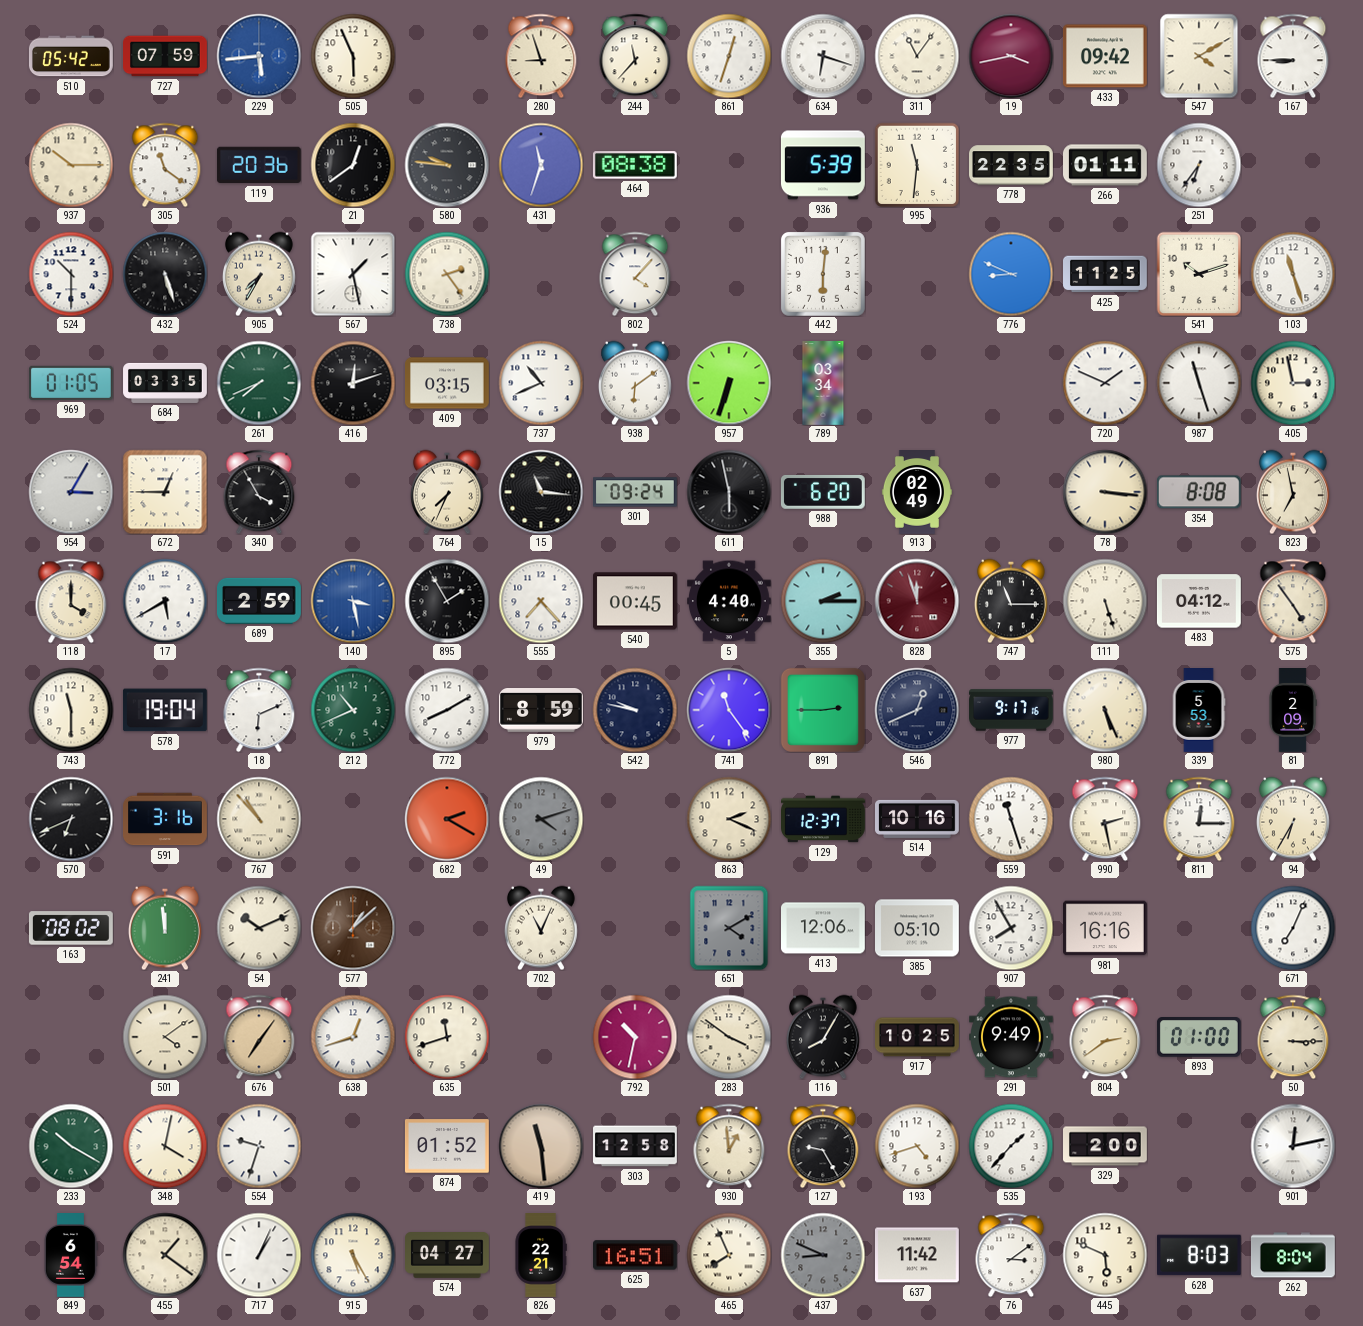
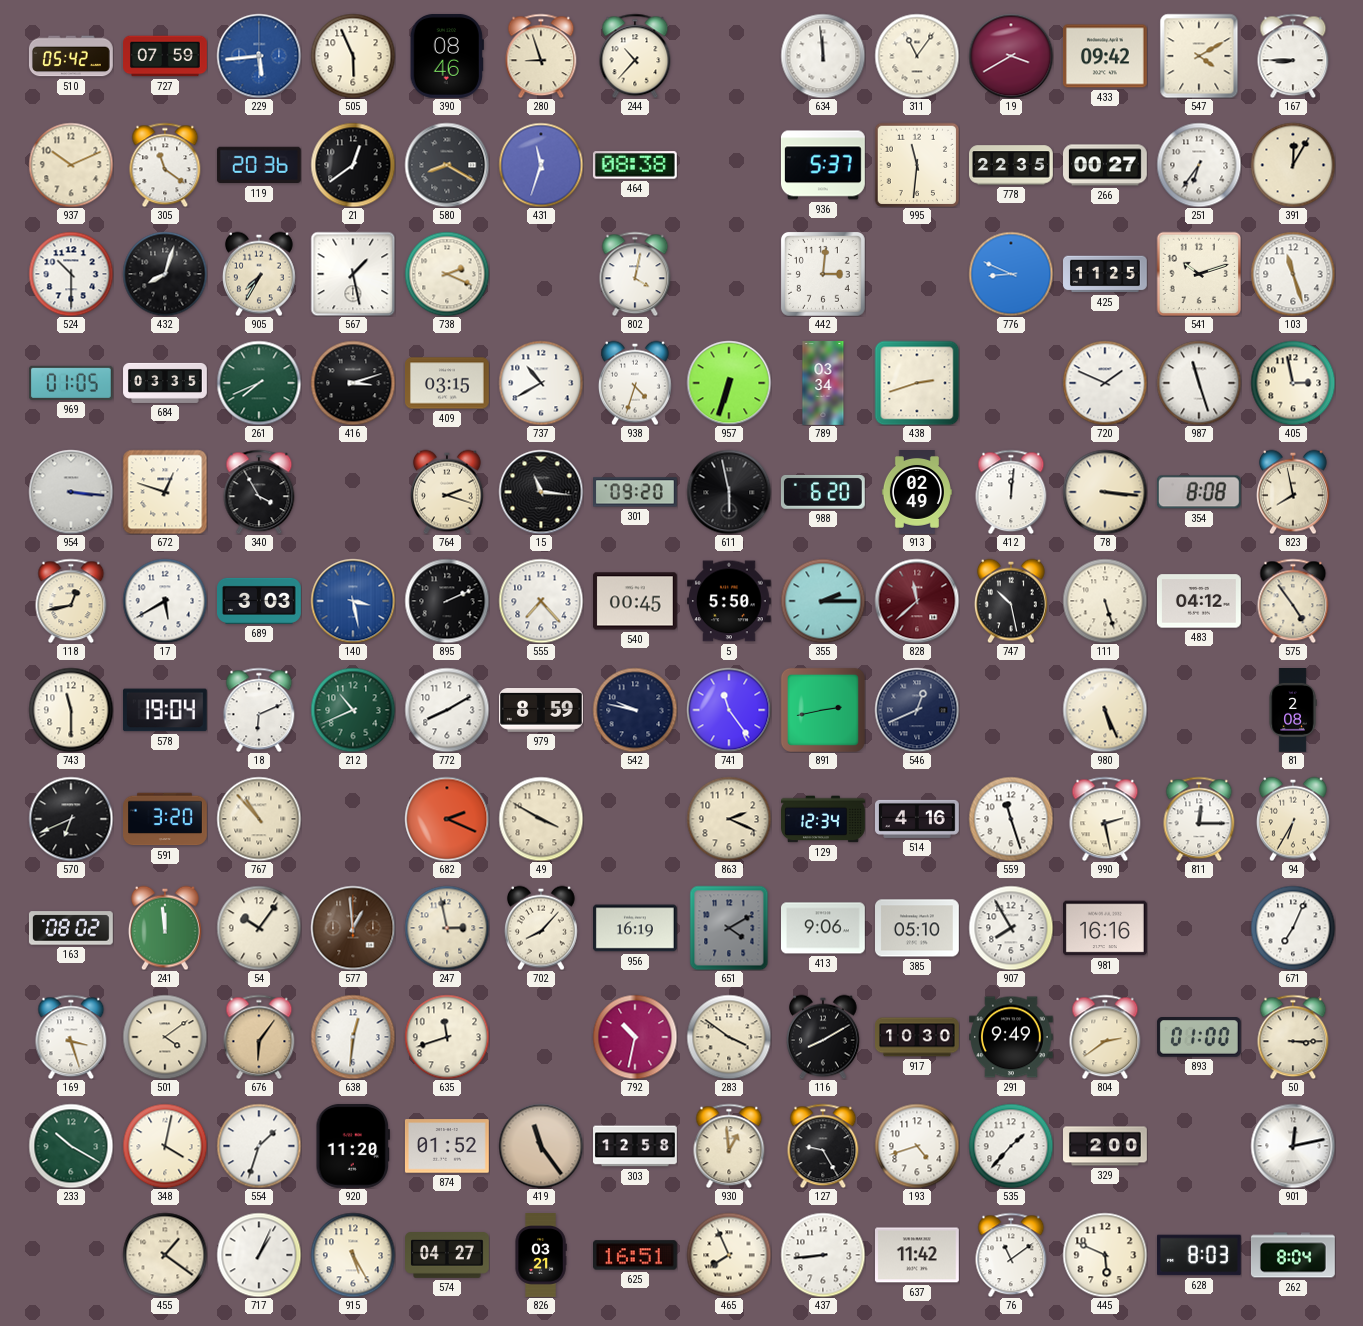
390: none -> 08:46
244: 11:37 -> 10:37
861: 12:33 -> none
634: 6:18 -> 11:59
19: 3:43 -> 3:40
937: 10:15 -> 10:11
580: 9:46 -> 8:20
936: 5:39 -> 5:37
266: 01:11 -> 00:27
391: none -> 12:05
432: 5:27 -> 8:03
738: 2:24 -> 2:19
802: 4:07 -> 4:02
442: 6:01 -> 3:01
416: 12:12 -> 3:12
737: 10:41 -> 10:40
938: 6:09 -> 4:33
438: none -> 2:42
954: 3:05 -> 3:16
672: 12:45 -> 12:48
764: 7:34 -> 2:18
301: 09:24 -> 09:20
412: none -> 12:01
823: 6:58 -> 7:58
118: 4:00 -> 12:43
689: 2:59 -> 3:03
895: 1:55 -> 2:11
5: 4:40 -> 5:50
828: 11:57 -> 11:38
747: 11:15 -> 10:28
891: 2:45 -> 2:43
977: 9:17 -> none
339: 5:53 -> none
81: 2:09 -> 2:08
591: 3:16 -> 3:20
682: 2:20 -> 2:19
49: 4:12 -> 3:50
49 dial: grey -> cream
129: 12:37 -> 12:34
514: 10:16 -> 4:16
54: 10:11 -> 10:06
577: 1:08 -> 12:59
247: none -> 2:58
702: 11:04 -> 8:07
956: none -> 16:19
413: 12:06 -> 9:06
169: none -> 3:27
676: 7:06 -> 6:06
638: 12:42 -> 12:31
116: 8:05 -> 8:10
917: 10:25 -> 10:30
554: 9:33 -> 1:33
920: none -> 11:20
419: 11:29 -> 11:24
849: 6:54 -> none
826: 22:21 -> 03:21
437: 8:49 -> 8:44
437 dial: grey -> white
76: 3:09 -> 11:09
